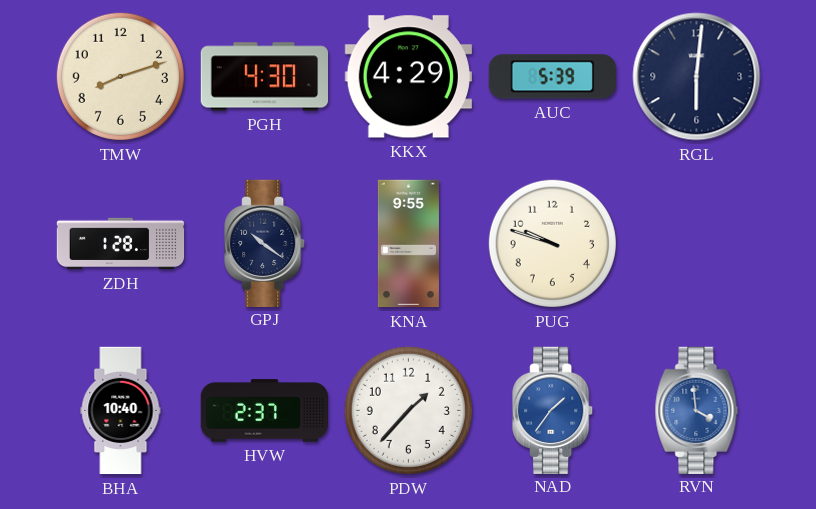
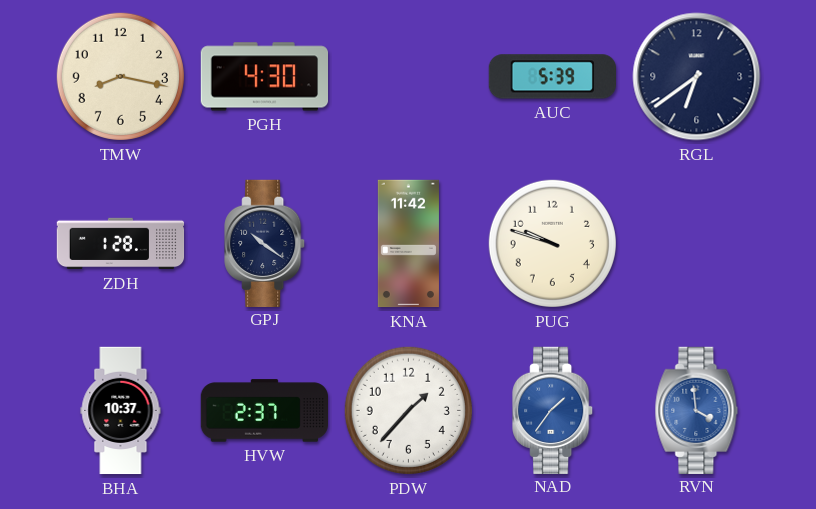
TMW: 8:12 -> 8:17
KKX: 4:29 -> none
RGL: 6:01 -> 6:39
KNA: 9:55 -> 11:42
BHA: 10:40 -> 10:37
